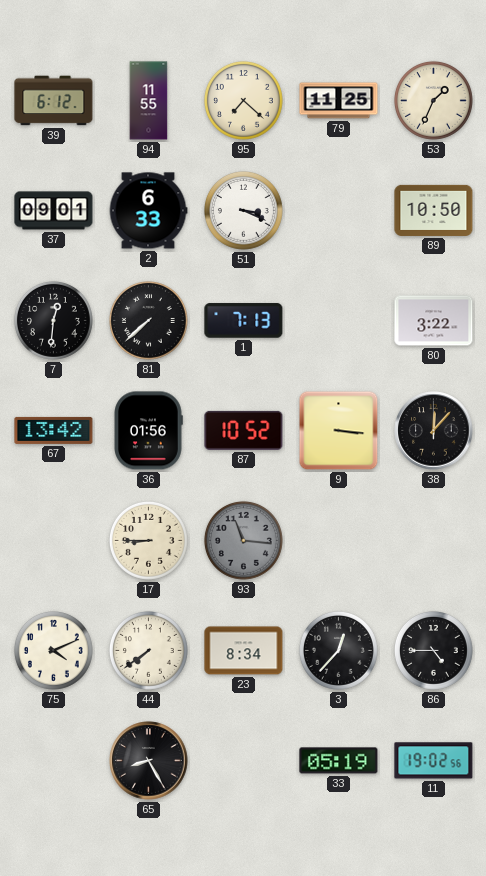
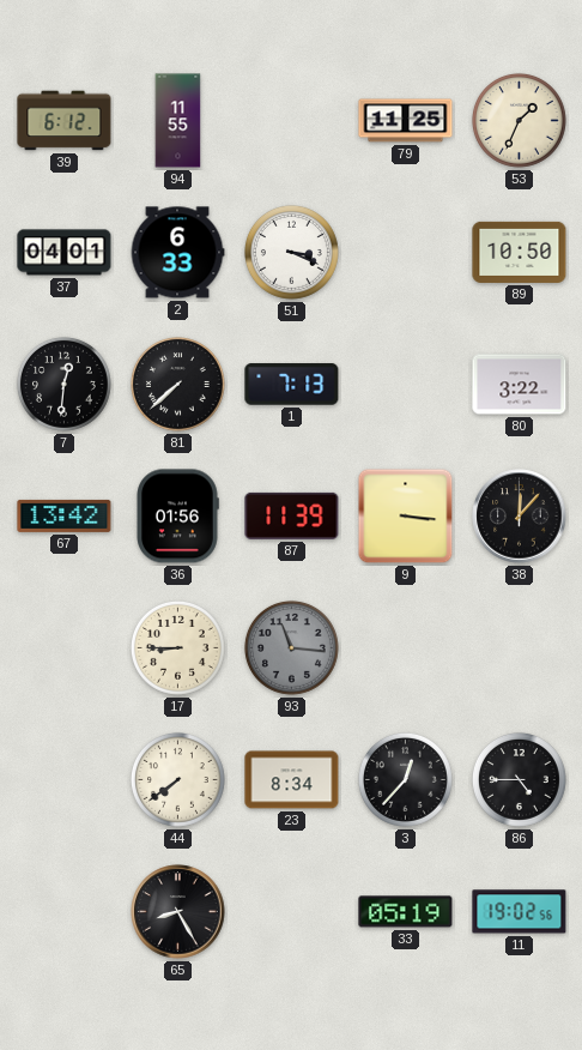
95: 7:22 -> none
37: 09:01 -> 04:01
87: 10:52 -> 11:39
75: 4:11 -> none
